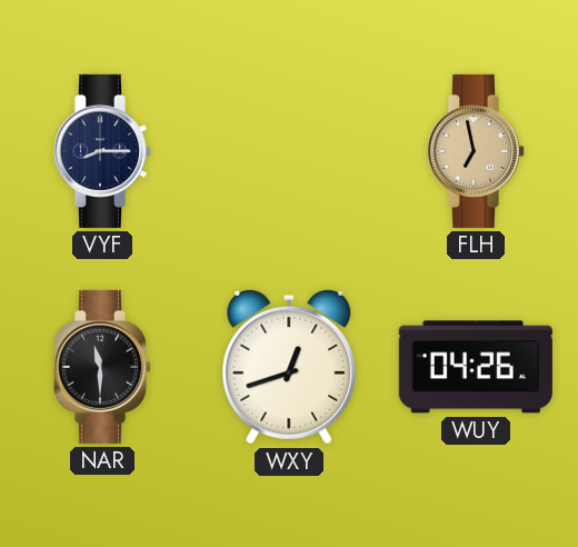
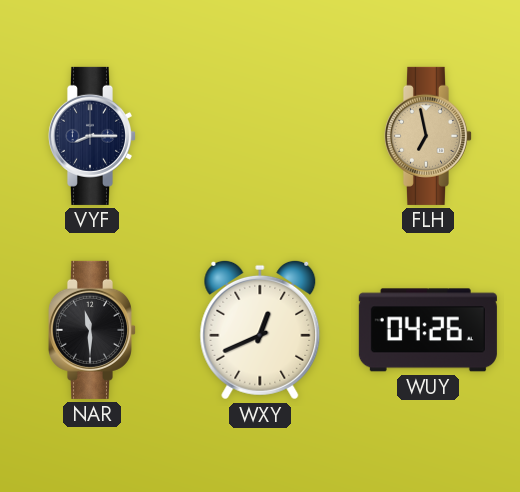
WXY: 12:42 -> 12:41
